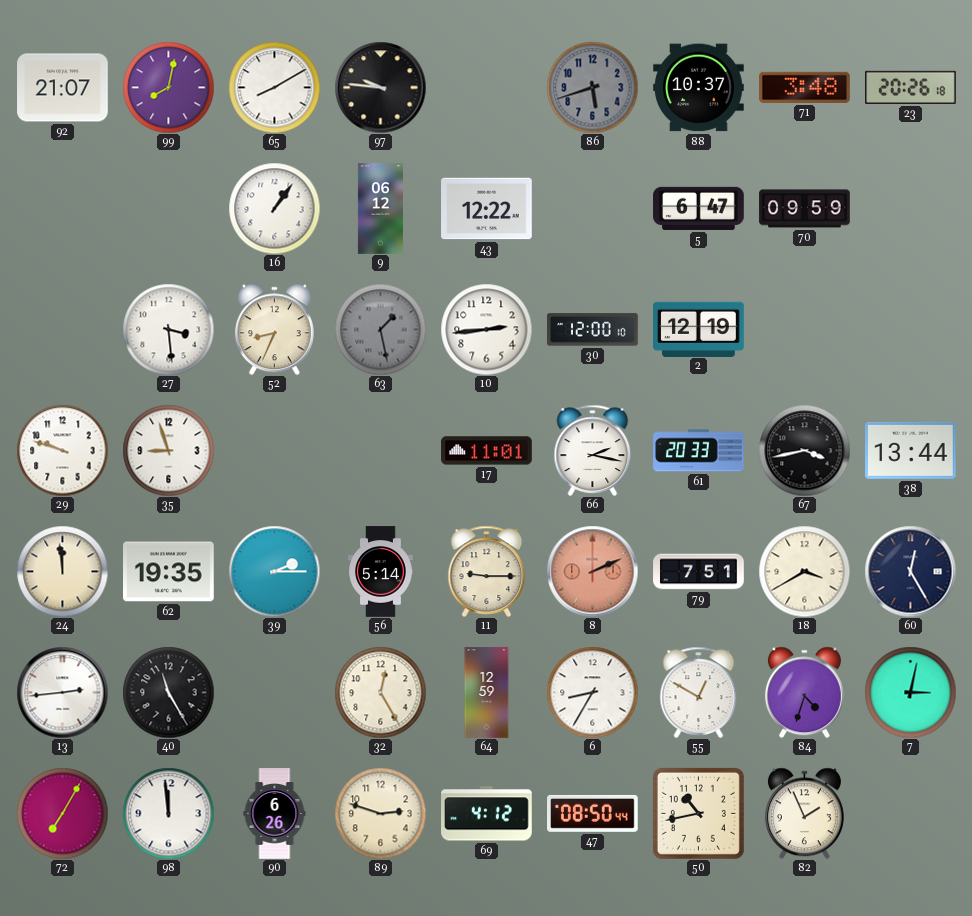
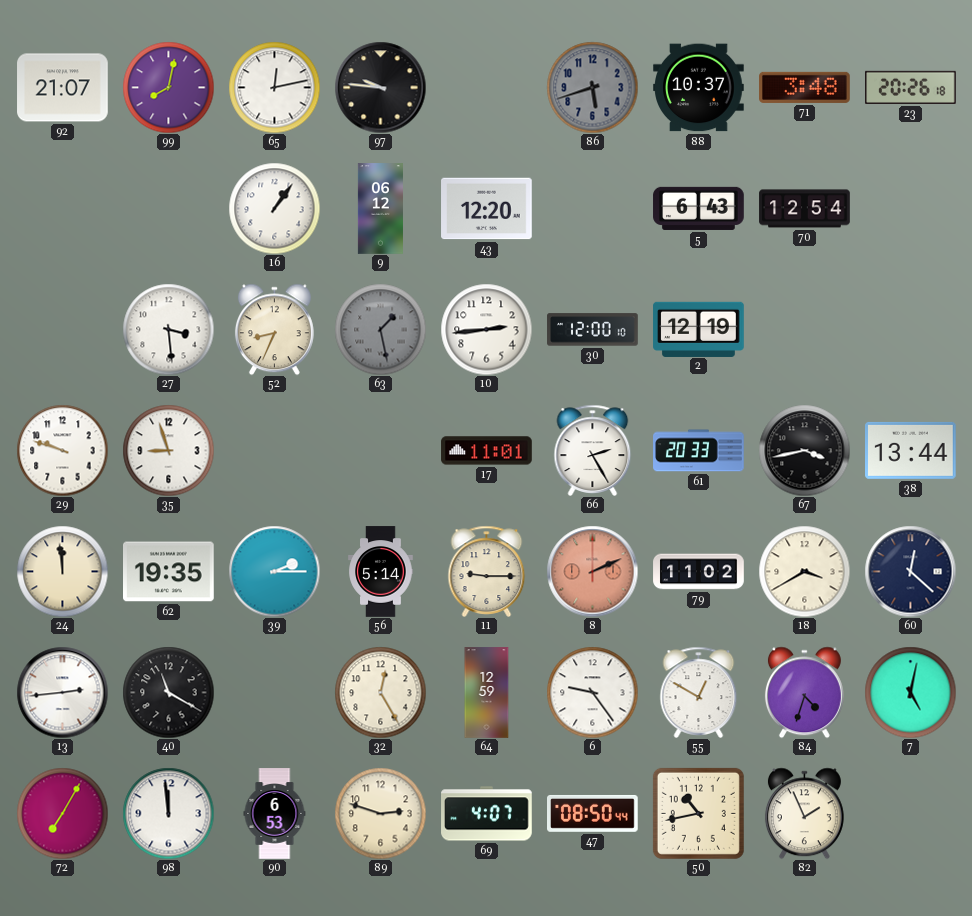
65: 8:10 -> 12:13
43: 12:22 -> 12:20
5: 6:47 -> 6:43
70: 09:59 -> 12:54
66: 2:17 -> 2:25
79: 7:51 -> 11:02
60: 12:25 -> 12:22
40: 11:25 -> 11:20
6: 8:35 -> 9:24
7: 3:02 -> 5:02
90: 6:26 -> 6:53
69: 4:12 -> 4:07
